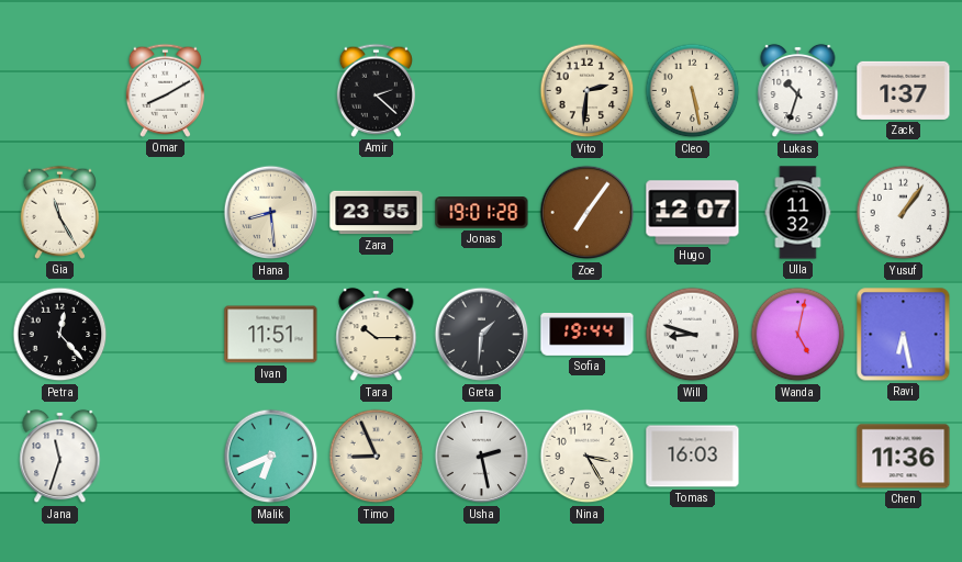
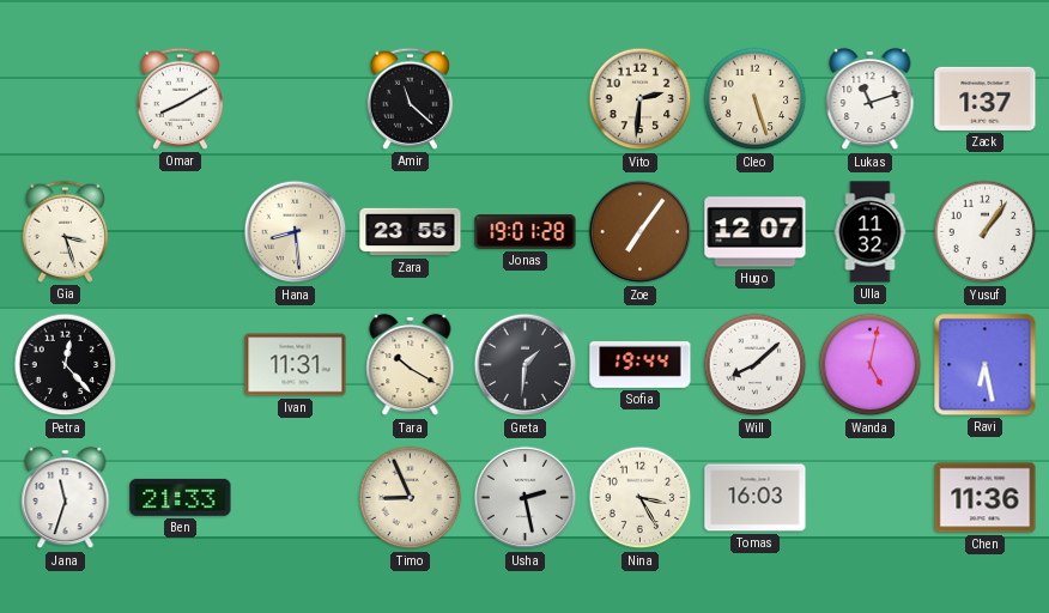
Amir: 2:22 -> 11:22
Cleo: 5:28 -> 5:27
Lukas: 10:33 -> 11:12
Gia: 11:25 -> 3:27
Ivan: 11:51 -> 11:31
Tara: 10:15 -> 10:20
Will: 8:48 -> 8:08
Ben: none -> 21:33
Malik: 6:41 -> none
